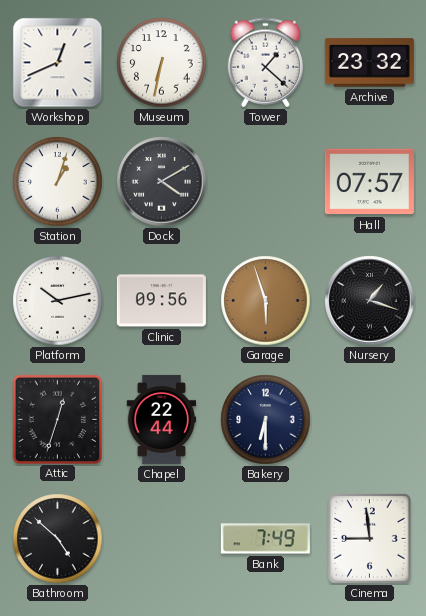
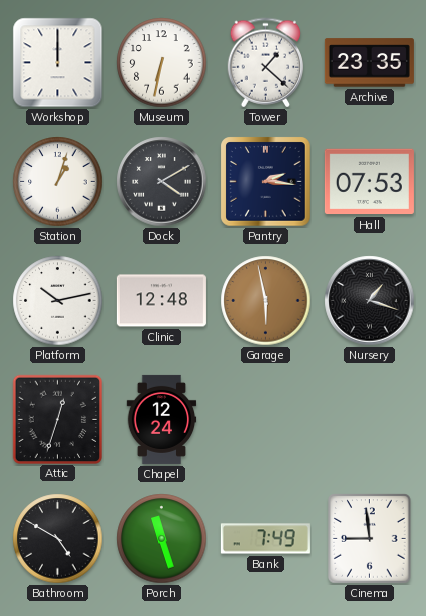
Workshop: 12:41 -> 12:00
Archive: 23:32 -> 23:35
Pantry: none -> 2:16
Hall: 07:57 -> 07:53
Clinic: 09:56 -> 12:48
Garage: 5:57 -> 5:58
Chapel: 22:44 -> 12:24
Bakery: 6:30 -> none
Bathroom: 4:52 -> 4:50
Porch: none -> 11:27
